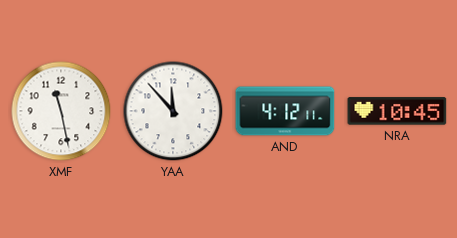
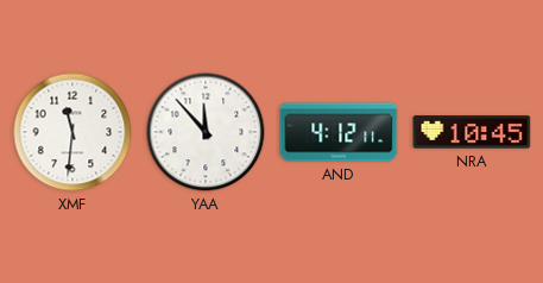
XMF: 11:28 -> 11:31
